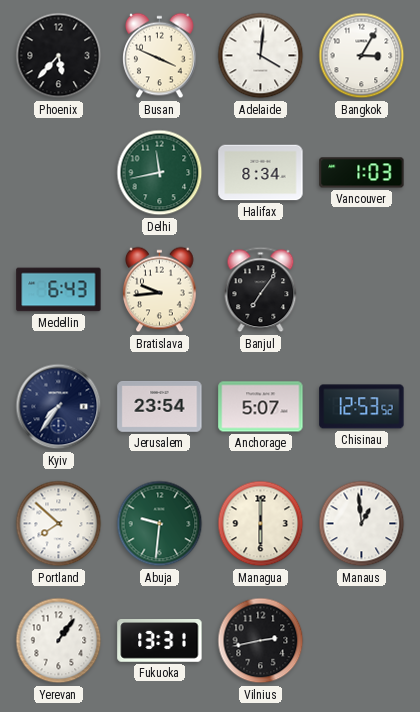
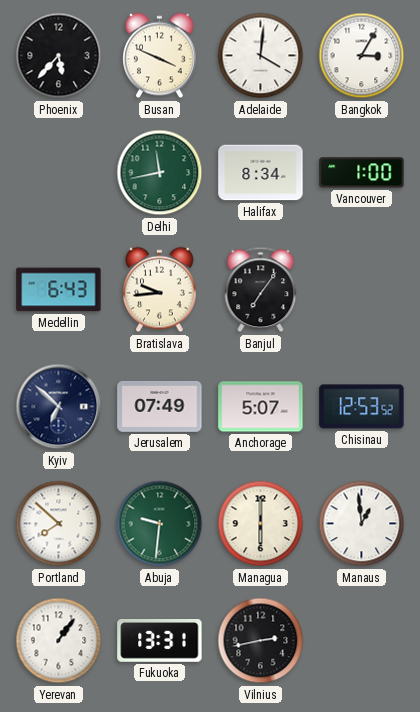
Vancouver: 1:03 -> 1:00
Kyiv: 7:36 -> 6:52
Jerusalem: 23:54 -> 07:49
